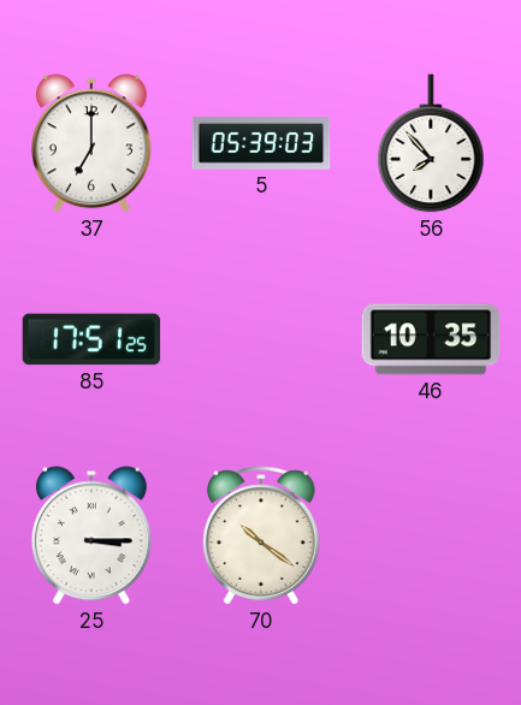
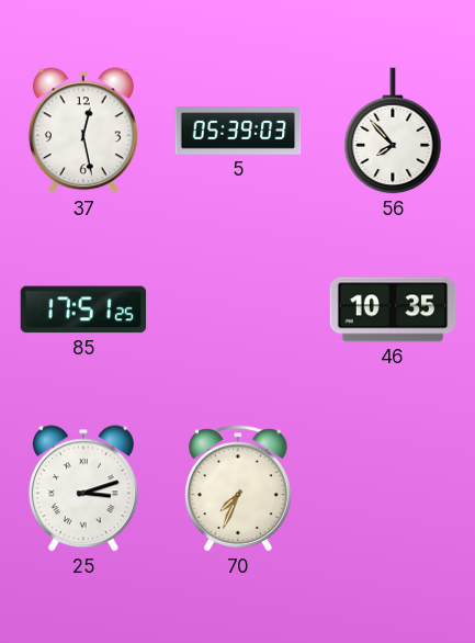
37: 7:00 -> 12:28
25: 3:15 -> 3:12
70: 10:21 -> 7:34
